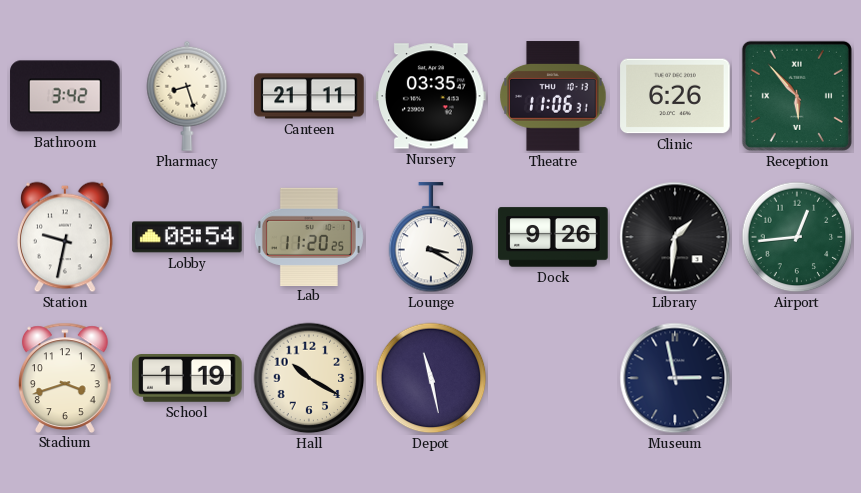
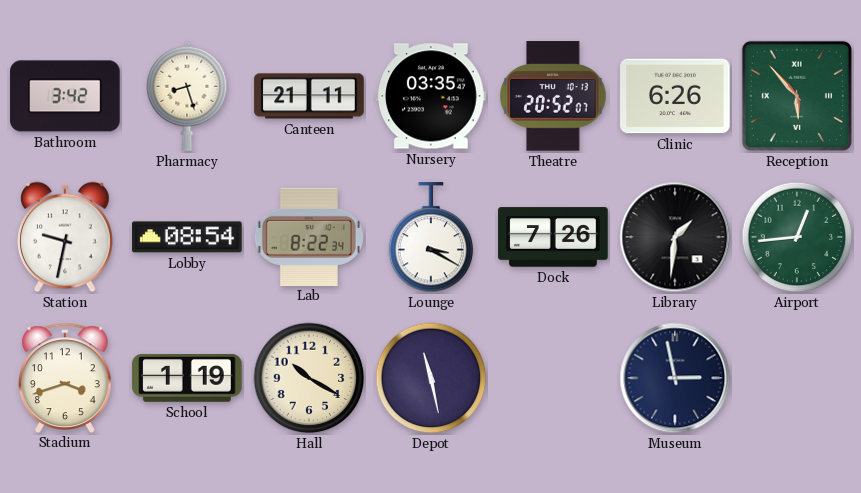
Theatre: 11:06 -> 20:52
Lab: 11:20 -> 8:22
Dock: 9:26 -> 7:26
